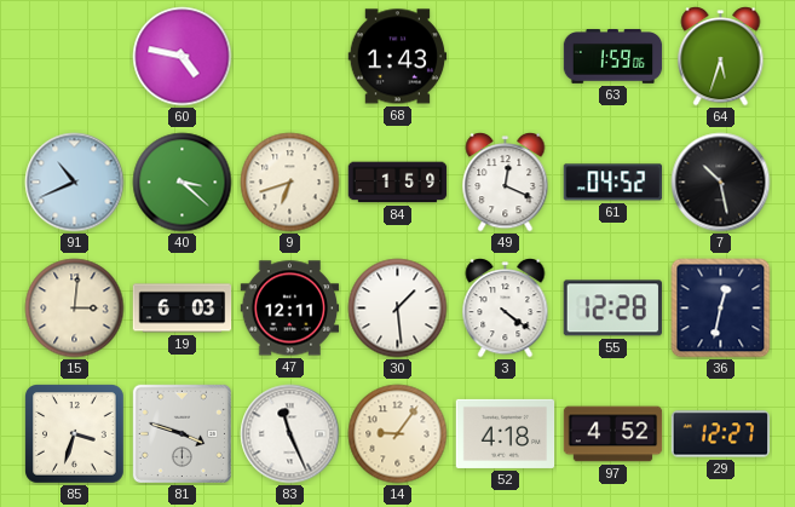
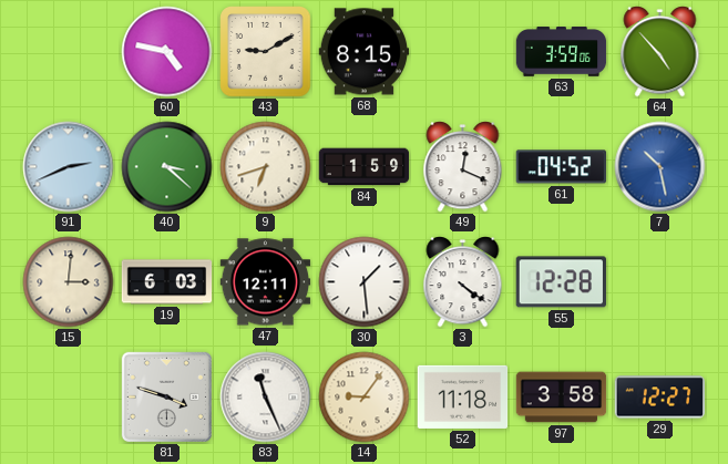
43: none -> 9:10
68: 1:43 -> 8:15
63: 1:59 -> 3:59
64: 5:33 -> 4:53
91: 10:41 -> 2:41
7 dial: black -> blue
36: 12:32 -> none
85: 3:33 -> none
52: 4:18 -> 11:18
97: 4:52 -> 3:58
